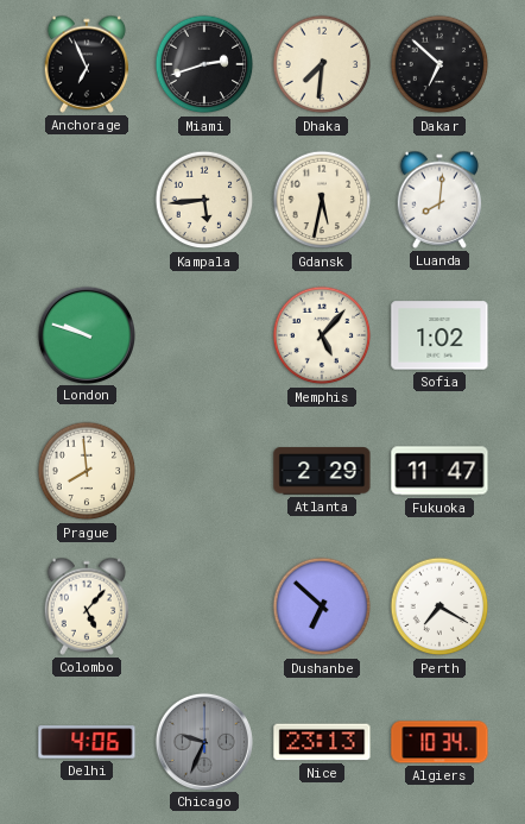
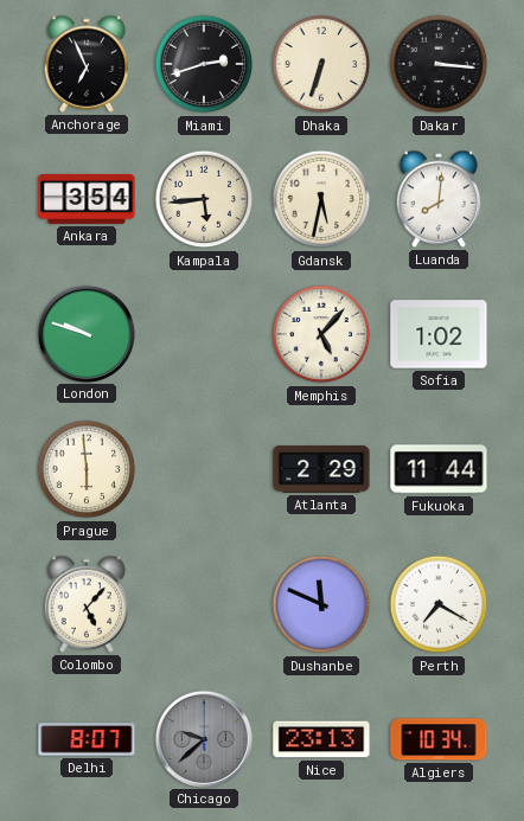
Dhaka: 7:31 -> 6:33
Dakar: 6:52 -> 3:16
Ankara: none -> 3:54
Prague: 7:59 -> 5:59
Fukuoka: 11:47 -> 11:44
Dushanbe: 6:52 -> 11:49
Delhi: 4:06 -> 8:07
Chicago: 9:34 -> 9:38
